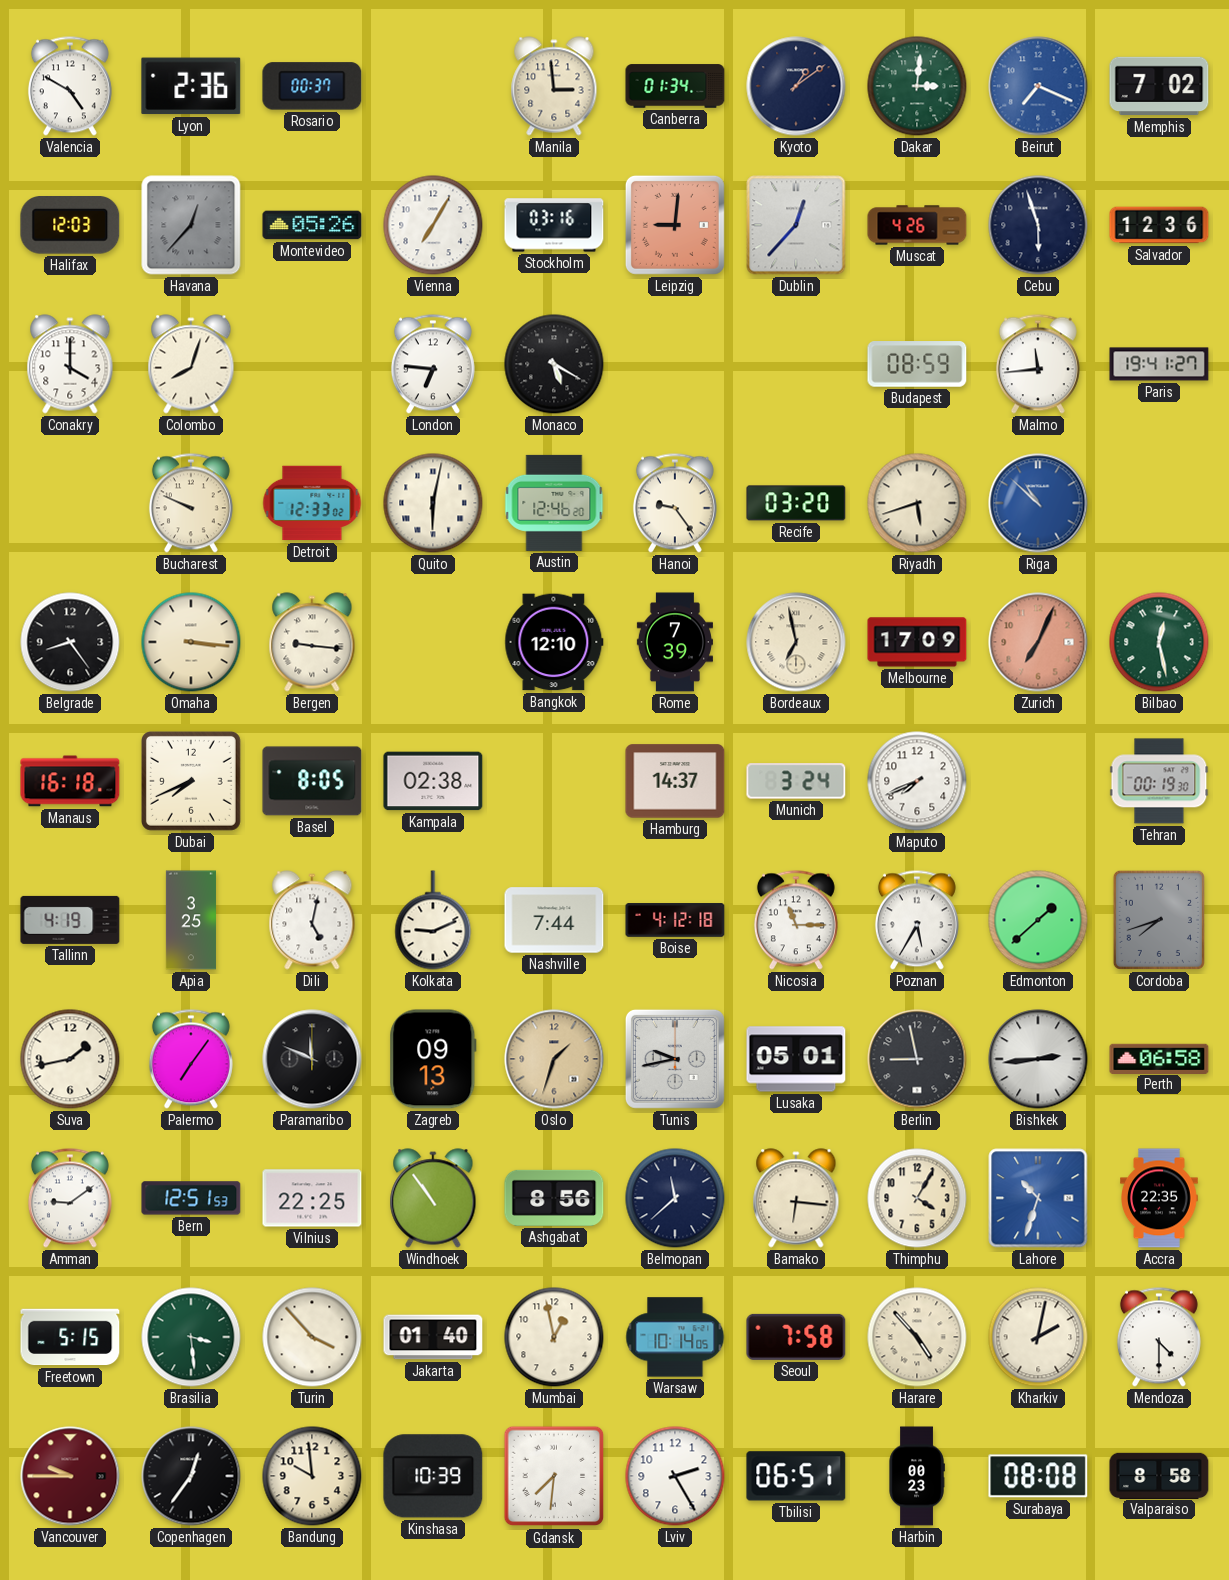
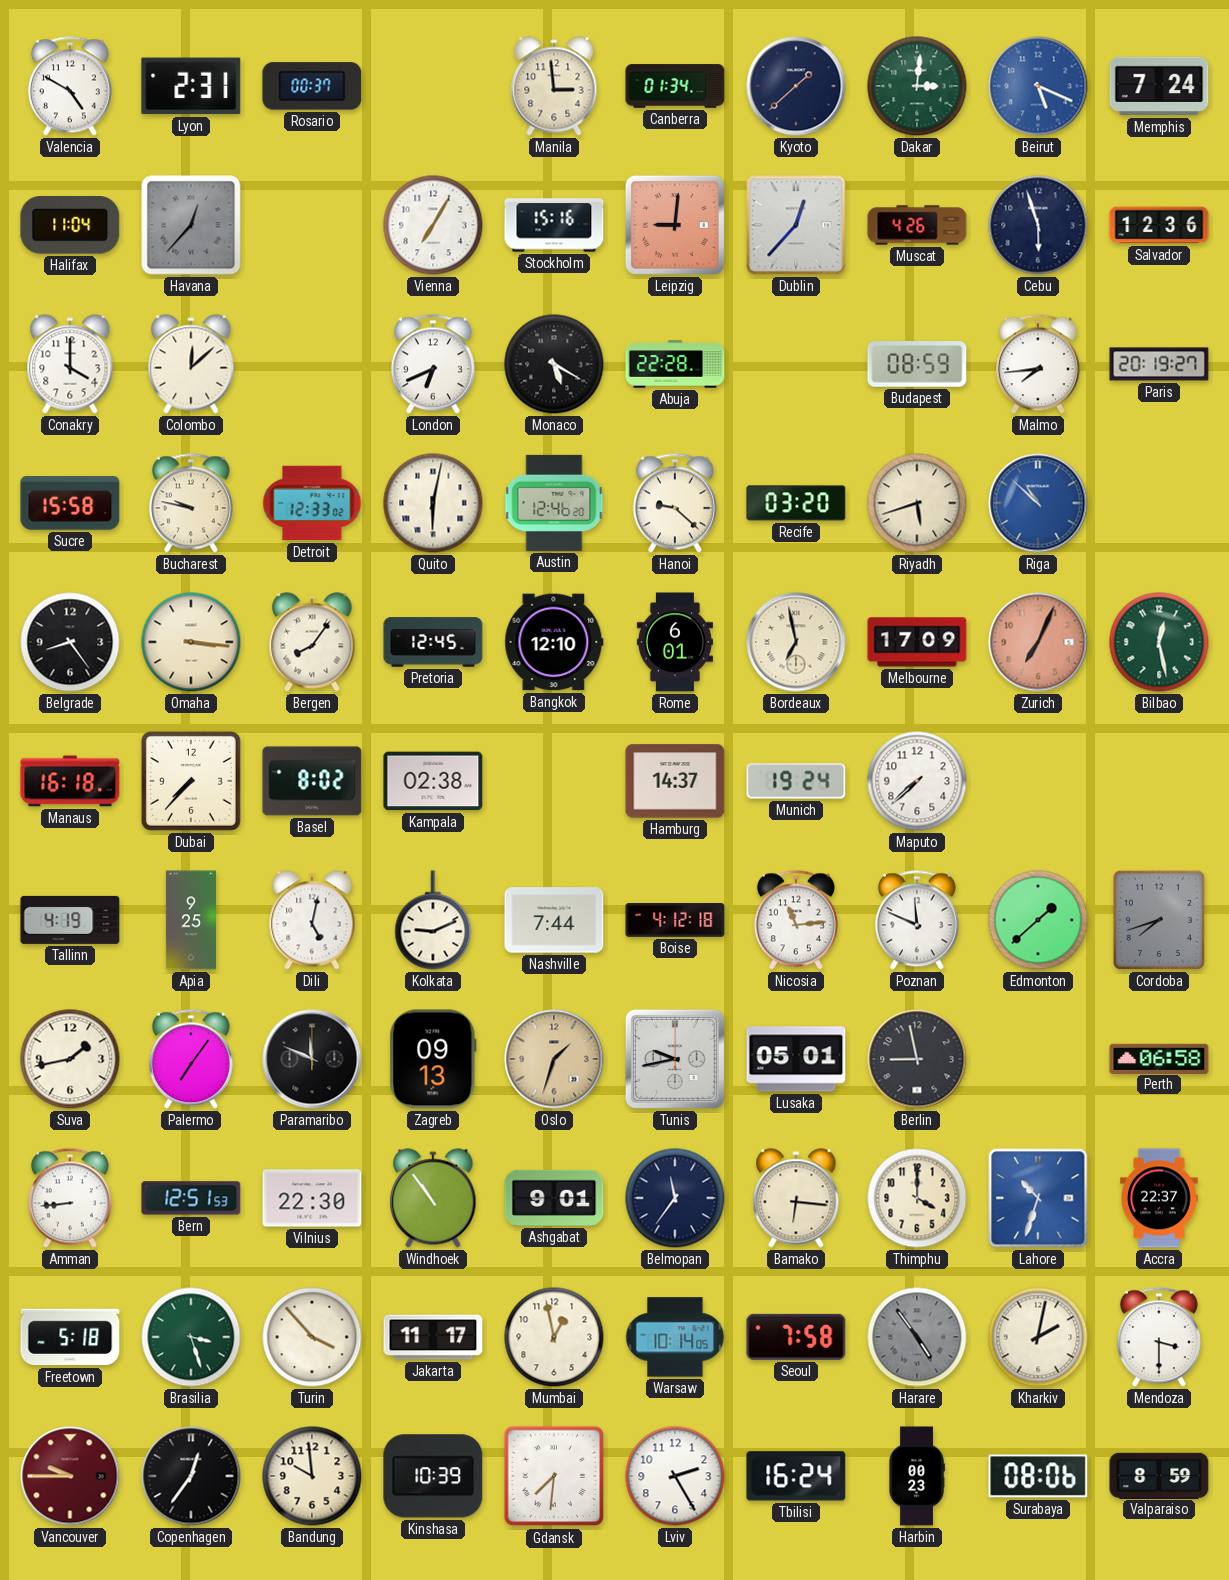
Lyon: 2:36 -> 2:31
Kyoto: 1:09 -> 1:38
Beirut: 7:19 -> 5:19
Memphis: 7:02 -> 7:24
Halifax: 12:03 -> 11:04
Montevideo: 05:26 -> none
Stockholm: 03:16 -> 15:16
Colombo: 8:03 -> 12:08
London: 6:46 -> 6:41
Abuja: none -> 22:28
Malmo: 11:44 -> 7:44
Paris: 19:41 -> 20:19
Sucre: none -> 15:58
Bucharest: 9:49 -> 9:47
Hanoi: 9:24 -> 9:22
Bergen: 9:16 -> 8:06
Pretoria: none -> 12:45
Rome: 7:39 -> 6:01
Dubai: 7:41 -> 7:37
Basel: 8:05 -> 8:02
Munich: 3:24 -> 19:24
Maputo: 7:41 -> 7:38
Tehran: 00:19 -> none
Apia: 3:25 -> 9:25
Nicosia: 11:15 -> 11:14
Poznan: 5:35 -> 11:49
Bishkek: 2:44 -> none
Amman: 9:09 -> 8:44
Vilnius: 22:25 -> 22:30
Ashgabat: 8:56 -> 9:01
Belmopan: 11:38 -> 11:36
Thimphu: 4:05 -> 4:00
Accra: 22:35 -> 22:37
Freetown: 5:15 -> 5:18
Brasilia: 3:29 -> 3:27
Jakarta: 01:40 -> 11:17
Harare: 4:53 -> 4:54
Harare dial: cream -> grey
Mendoza: 4:30 -> 3:30
Tbilisi: 06:51 -> 16:24
Surabaya: 08:08 -> 08:06
Valparaiso: 8:58 -> 8:59
